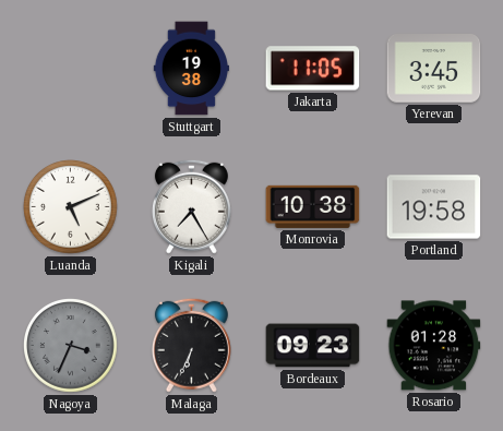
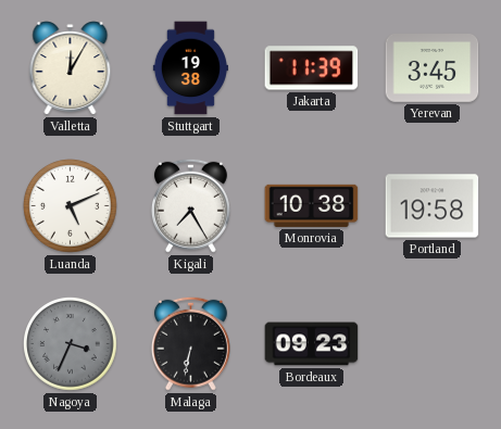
Valletta: none -> 12:05
Jakarta: 11:05 -> 11:39
Malaga: 6:34 -> 6:32
Rosario: 01:28 -> none
